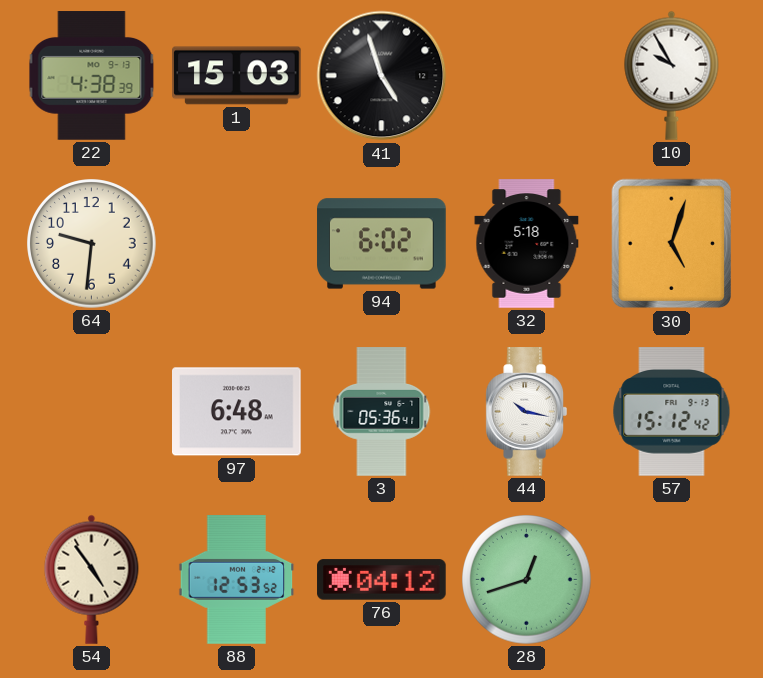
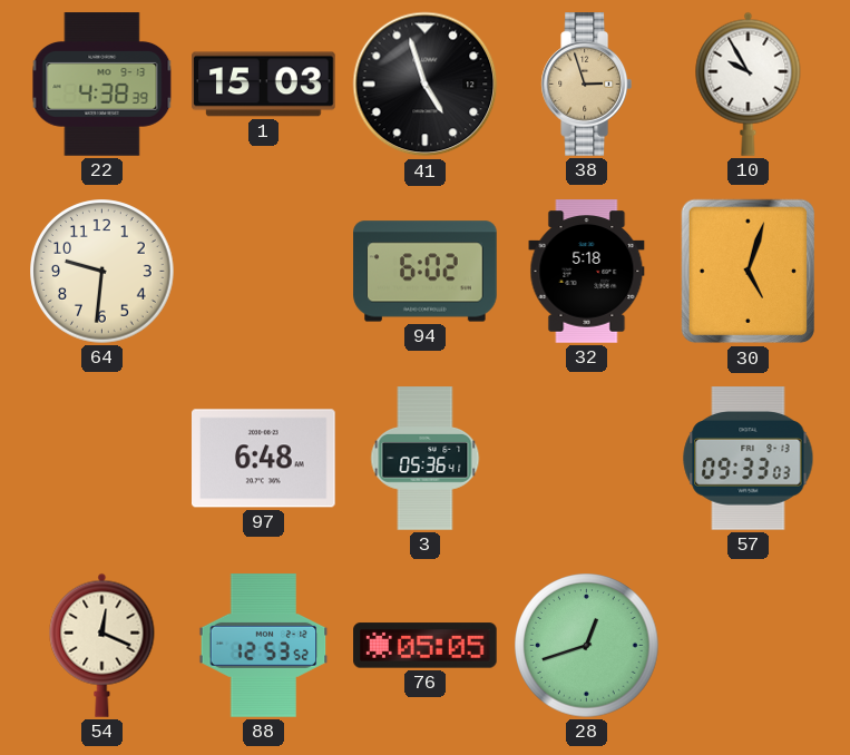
38: none -> 2:57
44: 10:17 -> none
57: 15:12 -> 09:33
54: 4:54 -> 12:19
76: 04:12 -> 05:05
